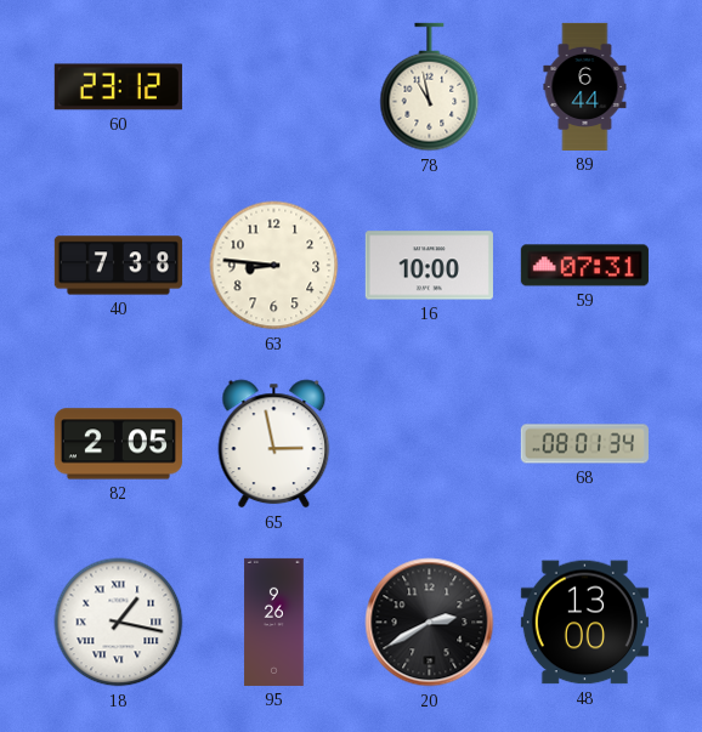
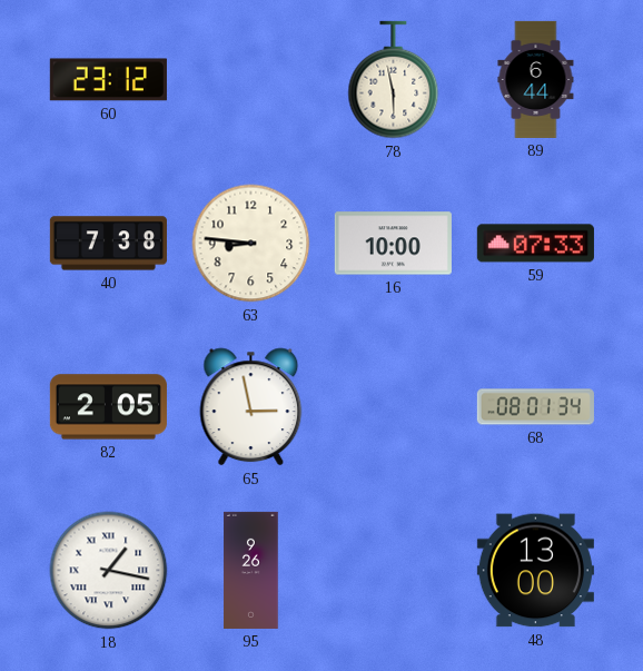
78: 10:58 -> 5:58
59: 07:31 -> 07:33
20: 2:40 -> none
